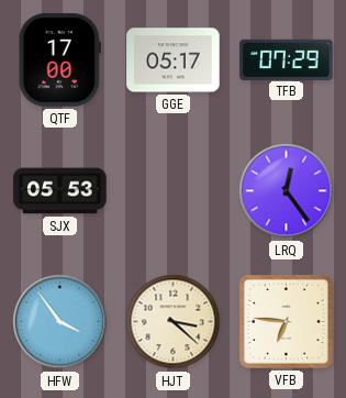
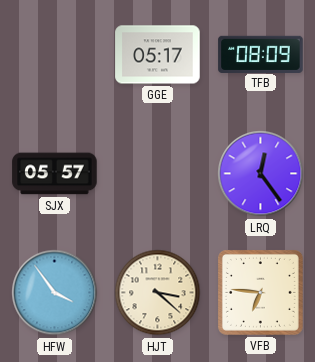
QTF: 17:00 -> none
TFB: 07:29 -> 08:09
SJX: 05:53 -> 05:57
